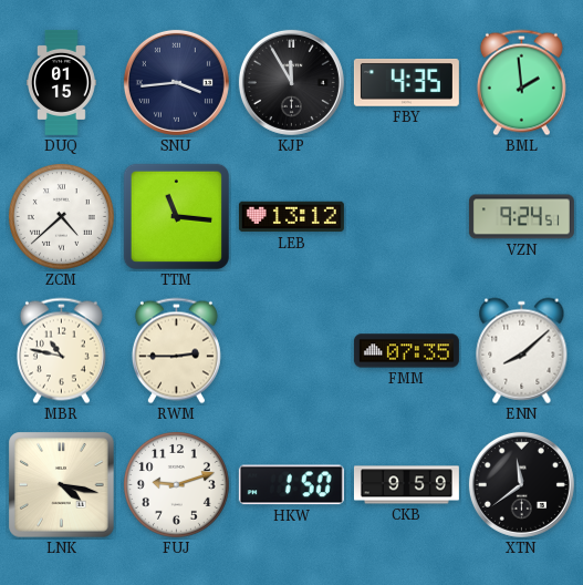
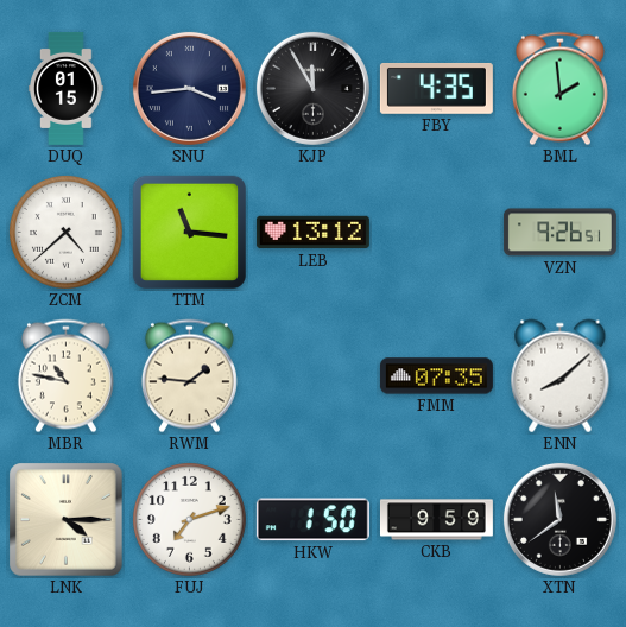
VZN: 9:24 -> 9:26
RWM: 2:45 -> 1:46
LNK: 4:17 -> 4:15
FUJ: 9:12 -> 7:12
